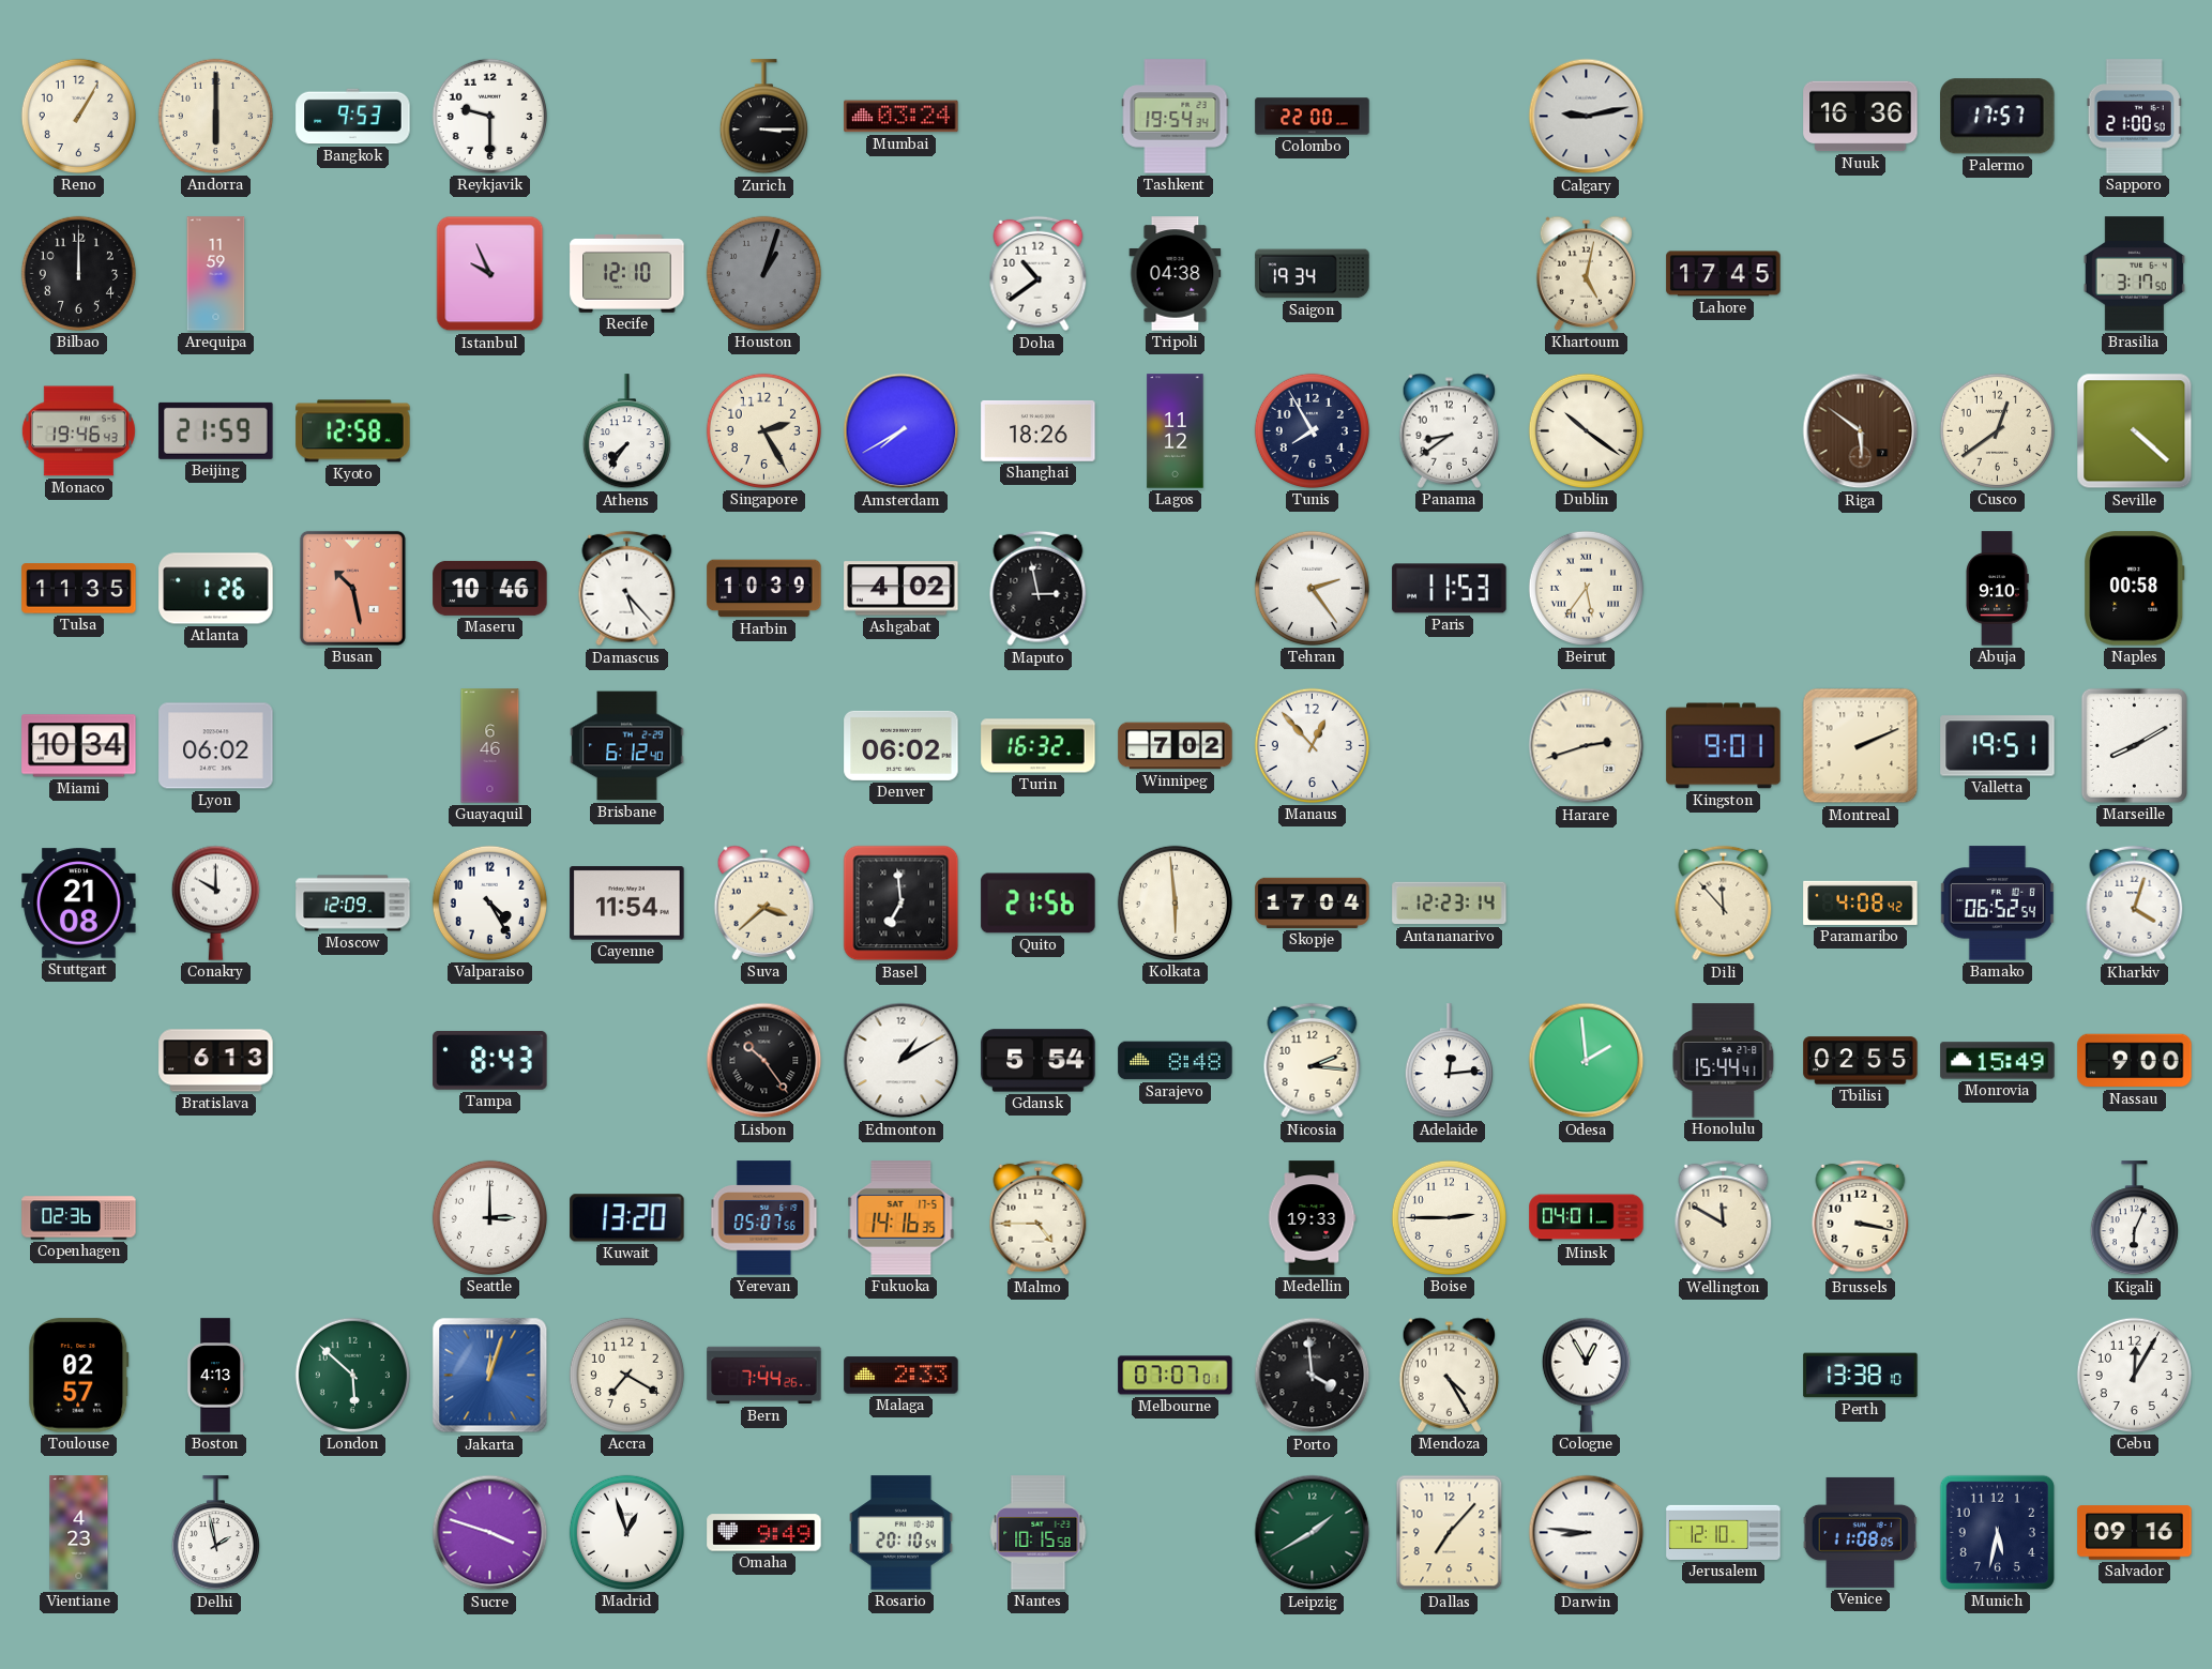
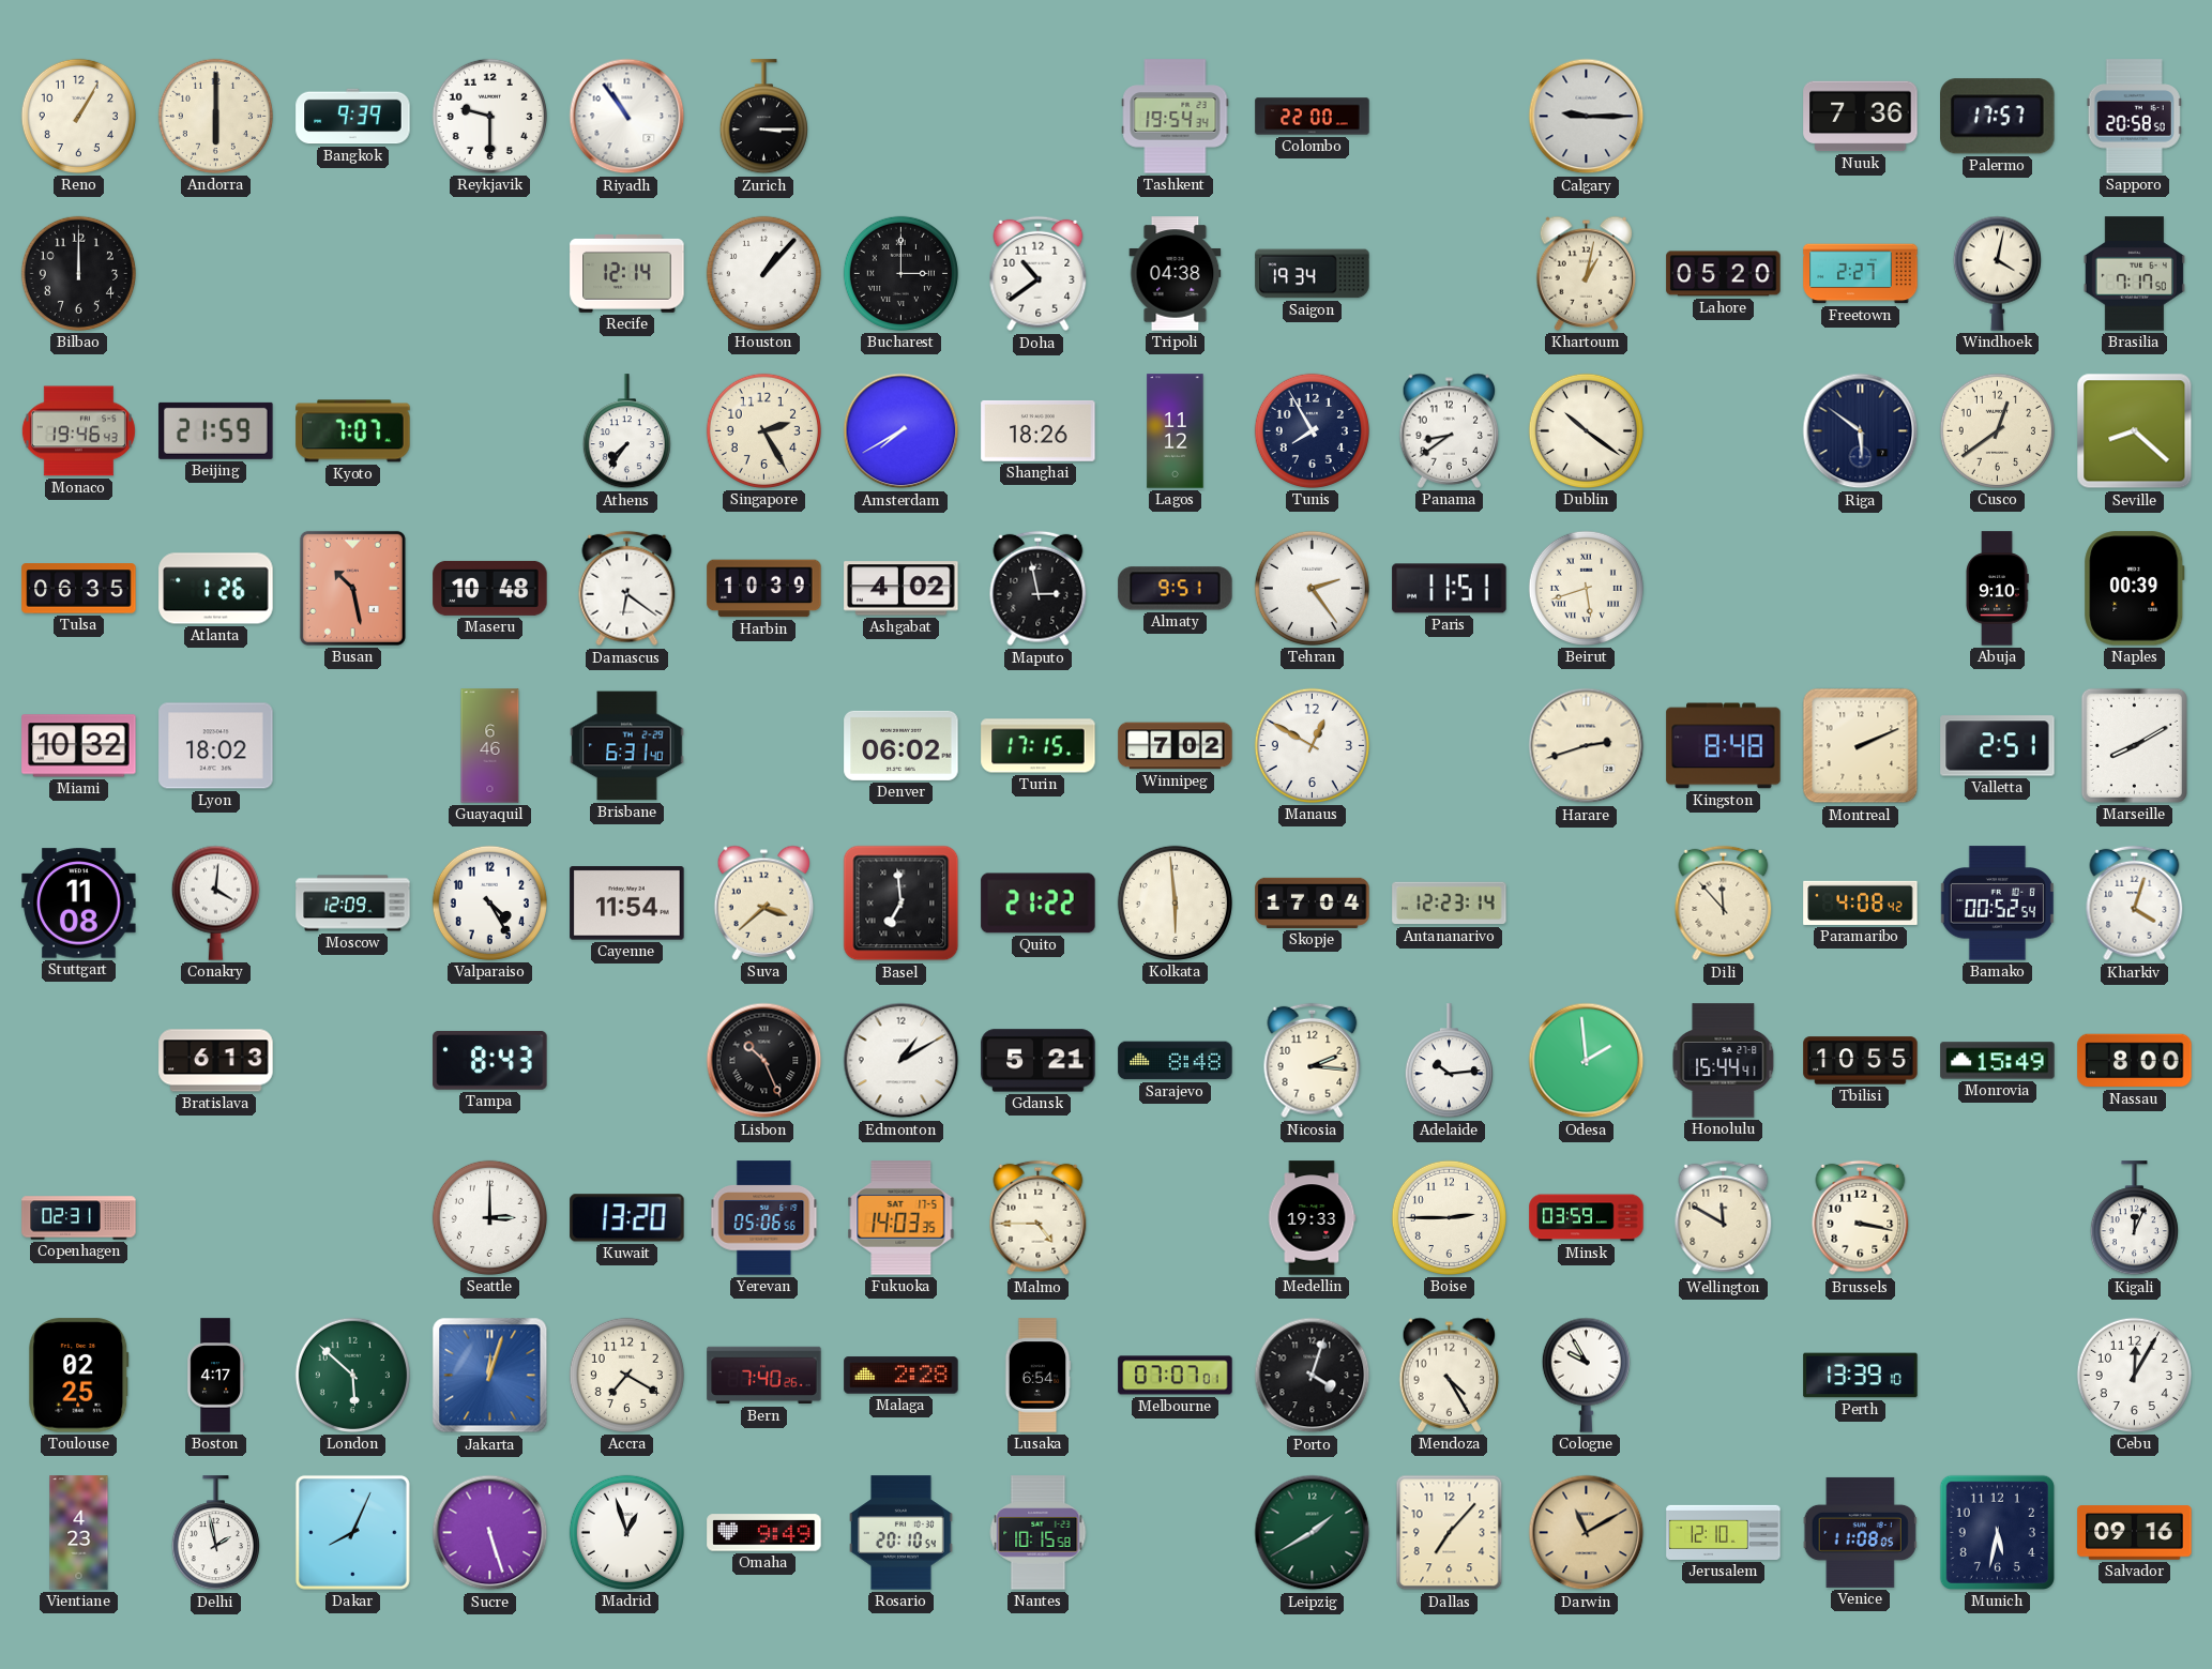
Bangkok: 9:53 -> 9:39
Riyadh: none -> 10:54
Mumbai: 03:24 -> none
Calgary: 9:13 -> 9:15
Nuuk: 16:36 -> 7:36
Sapporo: 21:00 -> 20:58
Arequipa: 11:59 -> none
Istanbul: 9:56 -> none
Recife: 12:10 -> 12:14
Houston: 1:03 -> 1:07
Houston dial: grey -> white
Bucharest: none -> 3:00
Khartoum: 5:02 -> 1:02
Lahore: 17:45 -> 05:20
Freetown: none -> 2:27
Windhoek: none -> 4:02
Brasilia: 3:17 -> 7:17
Kyoto: 12:58 -> 7:07
Riga dial: brown -> navy
Seville: 4:22 -> 8:22
Tulsa: 11:35 -> 06:35
Maseru: 10:46 -> 10:48
Damascus: 5:23 -> 6:21
Almaty: none -> 9:51
Paris: 11:53 -> 11:51
Beirut: 5:36 -> 5:42
Naples: 00:58 -> 00:39
Miami: 10:34 -> 10:32
Lyon: 06:02 -> 18:02
Brisbane: 6:12 -> 6:31
Turin: 16:32 -> 17:15
Manaus: 12:53 -> 12:50
Kingston: 9:01 -> 8:48
Valletta: 19:51 -> 2:51
Stuttgart: 21:08 -> 11:08
Conakry: 10:00 -> 4:01
Quito: 21:56 -> 21:22
Bamako: 06:52 -> 00:52
Lisbon: 10:24 -> 10:26
Gdansk: 5:54 -> 5:21
Adelaide: 12:14 -> 10:14
Tbilisi: 02:55 -> 10:55
Nassau: 9:00 -> 8:00
Copenhagen: 02:36 -> 02:31
Yerevan: 05:07 -> 05:06
Fukuoka: 14:16 -> 14:03
Minsk: 04:01 -> 03:59
Kigali: 6:04 -> 12:04
Toulouse: 02:57 -> 02:25
Boston: 4:13 -> 4:17
Bern: 7:44 -> 7:40
Malaga: 2:33 -> 2:28
Lusaka: none -> 6:54
Porto: 3:59 -> 4:03
Cologne: 12:55 -> 9:55
Perth: 13:38 -> 13:39
Dakar: none -> 8:04
Sucre: 3:48 -> 5:27
Darwin: 8:46 -> 11:10
Darwin dial: white -> champagne
